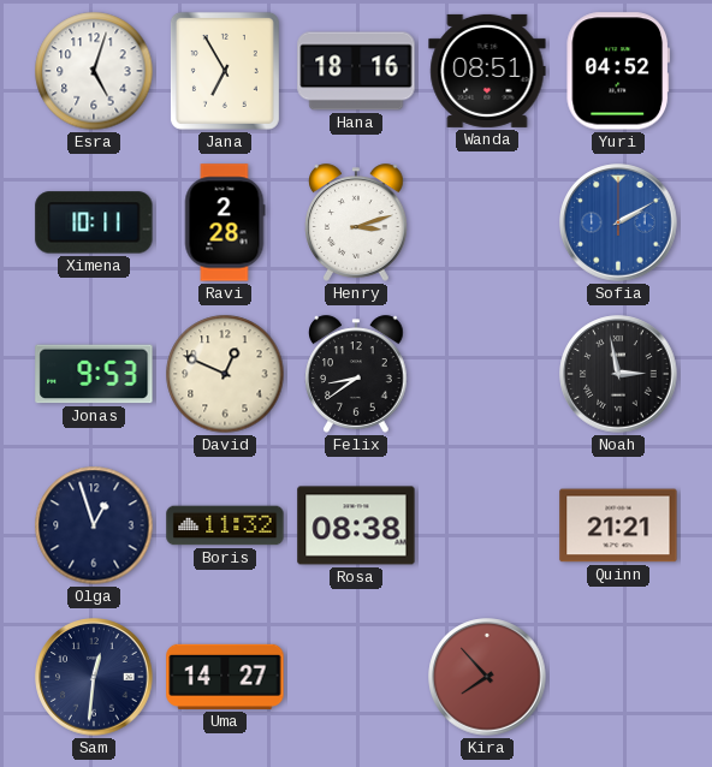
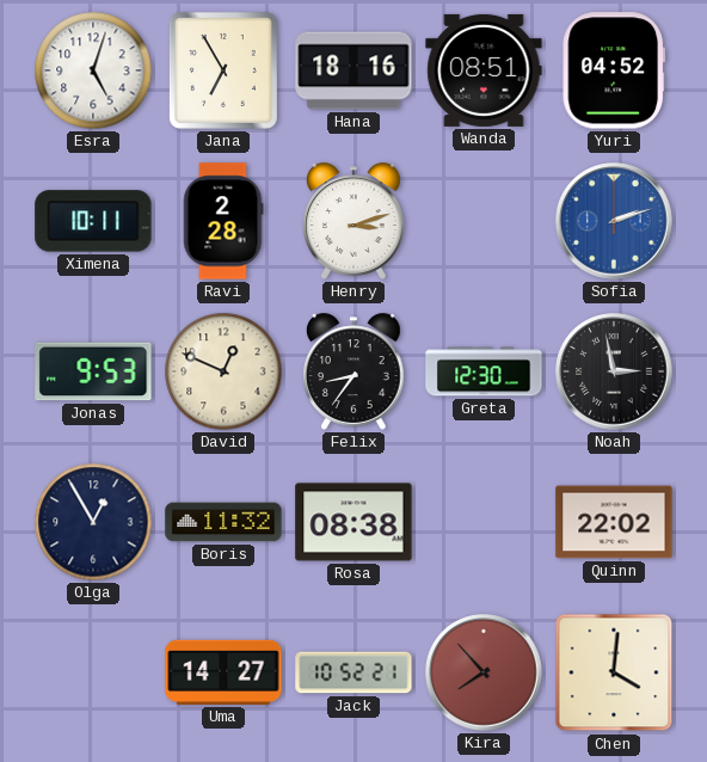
Sofia: 2:10 -> 2:12
Felix: 8:39 -> 8:36
Greta: none -> 12:30
Olga: 12:57 -> 12:55
Quinn: 21:21 -> 22:02
Sam: 12:31 -> none
Jack: none -> 10:52
Chen: none -> 4:01
